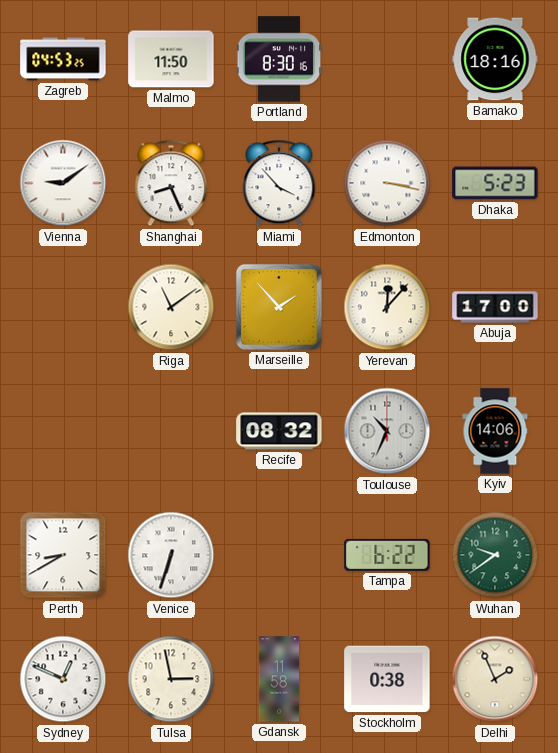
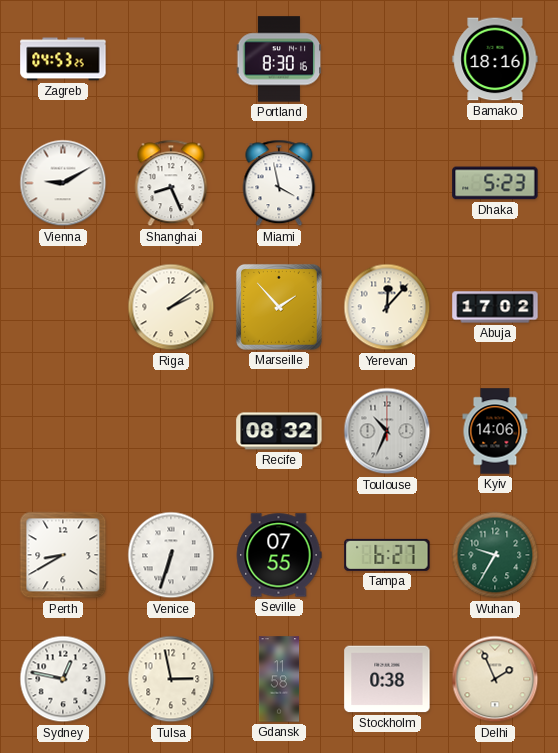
Malmo: 11:50 -> none
Vienna: 9:09 -> 9:10
Miami: 3:53 -> 3:58
Edmonton: 3:17 -> none
Riga: 11:09 -> 2:09
Abuja: 17:00 -> 17:02
Seville: none -> 07:55
Tampa: 6:22 -> 6:27
Wuhan: 9:39 -> 9:35
Sydney: 12:49 -> 12:47
